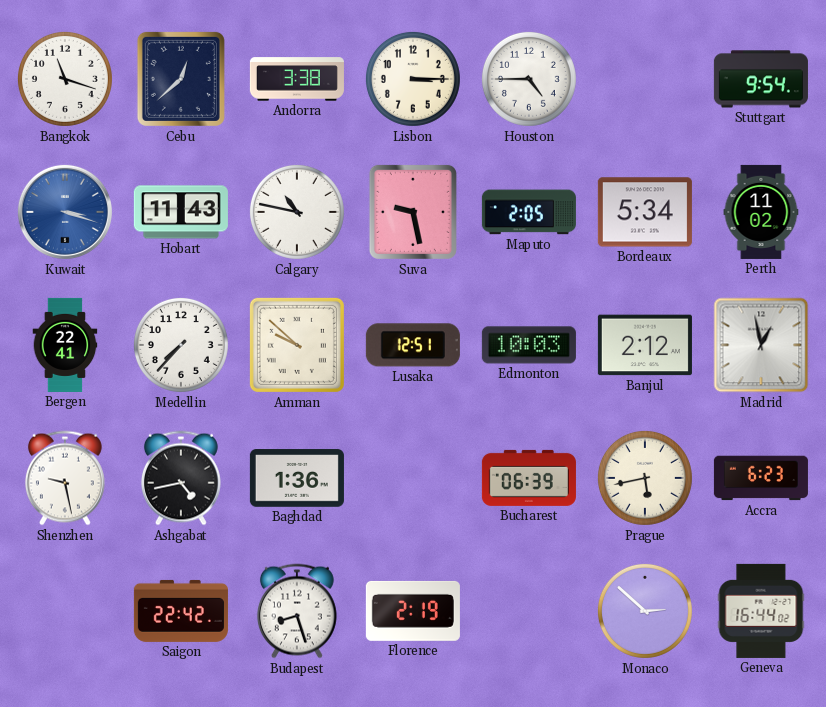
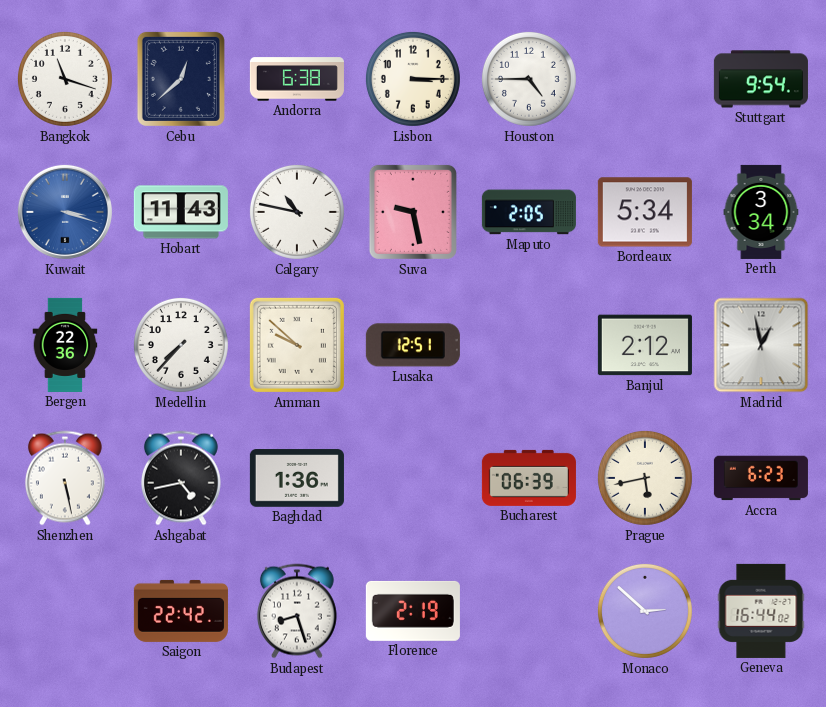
Andorra: 3:38 -> 6:38
Perth: 11:02 -> 3:34
Bergen: 22:41 -> 22:36
Edmonton: 10:03 -> none
Shenzhen: 9:28 -> 5:28
